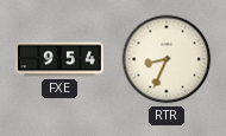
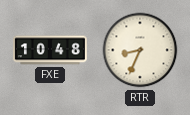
FXE: 9:54 -> 10:48
